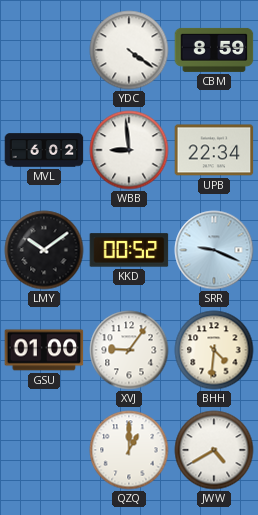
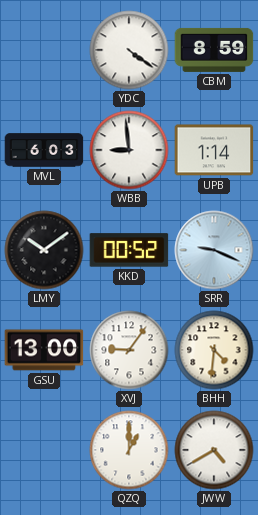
MVL: 6:02 -> 6:03
UPB: 22:34 -> 1:14
GSU: 01:00 -> 13:00
